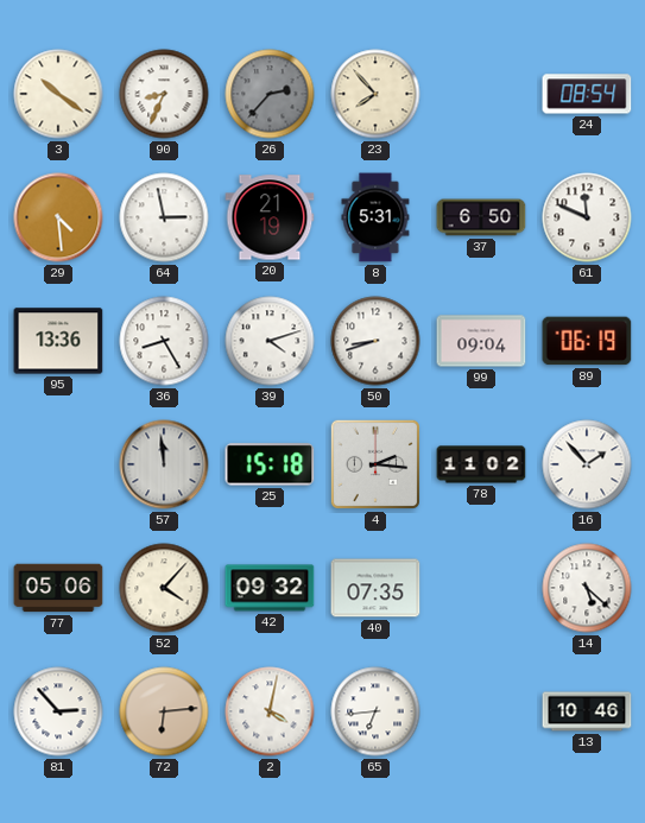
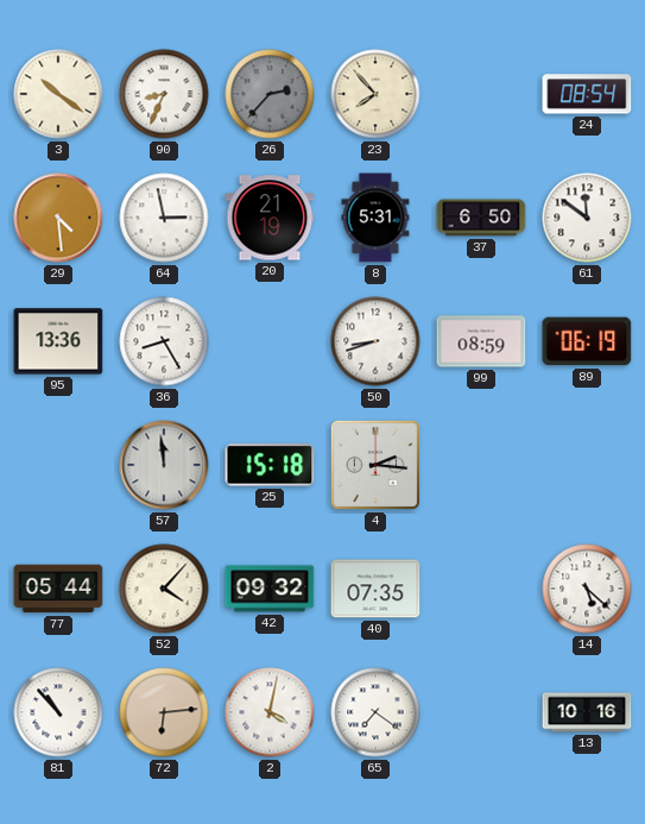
61: 11:49 -> 11:51
39: 4:12 -> none
99: 09:04 -> 08:59
78: 11:02 -> none
16: 1:53 -> none
77: 05:06 -> 05:44
81: 2:53 -> 10:53
65: 6:44 -> 7:21
13: 10:46 -> 10:16
